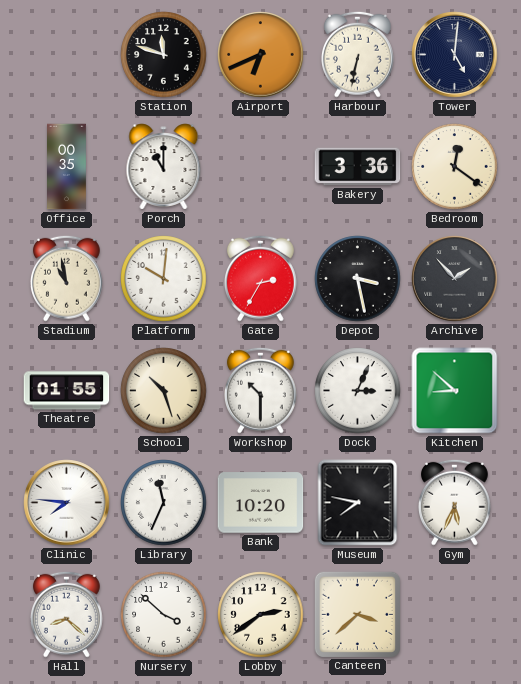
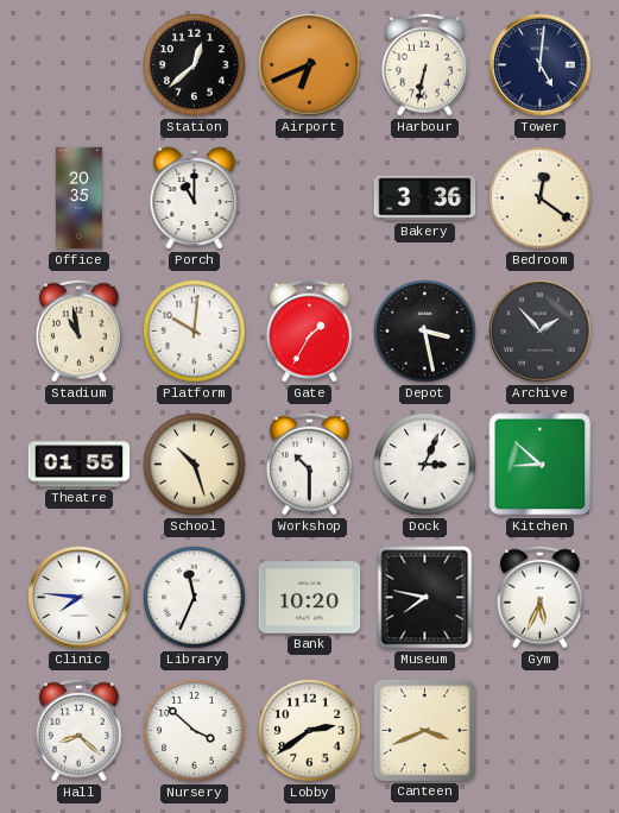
Station: 11:48 -> 12:38
Office: 00:35 -> 20:35
Gate: 2:35 -> 1:35
Canteen: 3:38 -> 3:41
